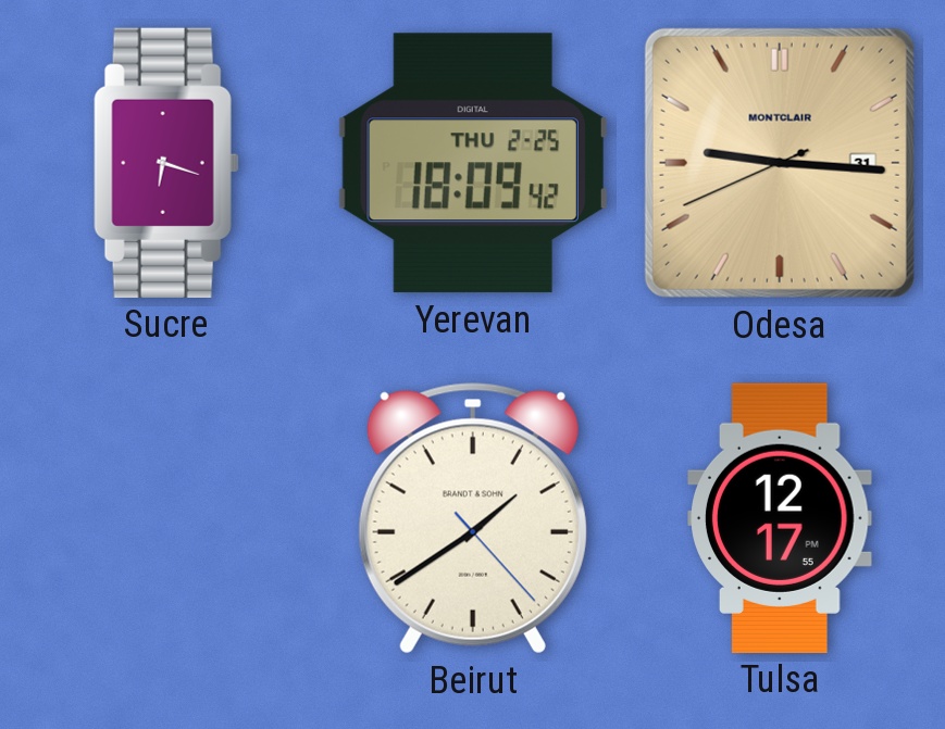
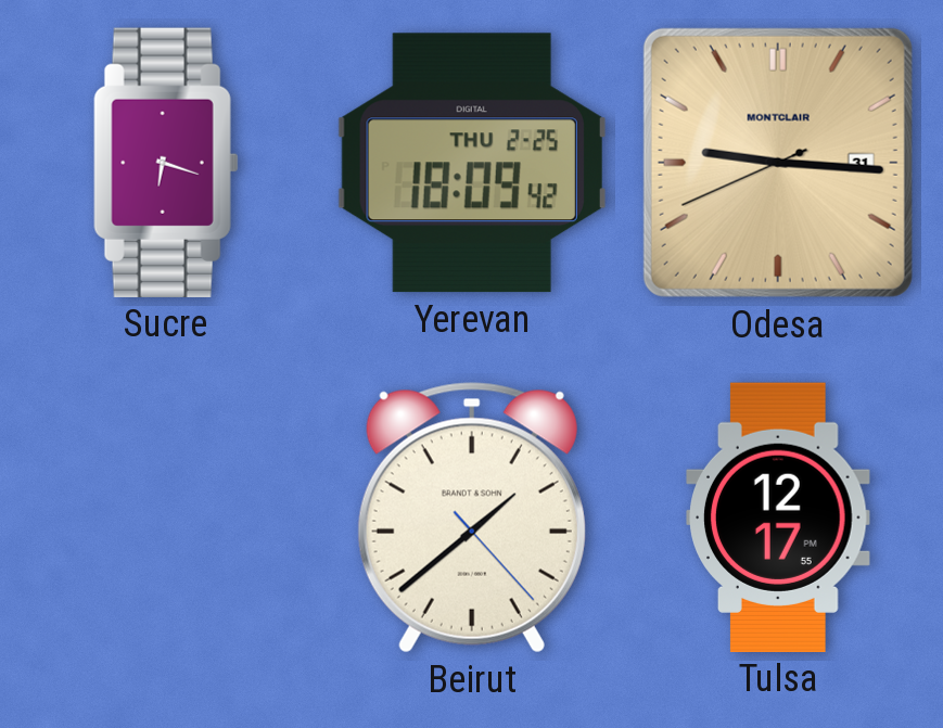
Beirut: 1:39 -> 1:38
